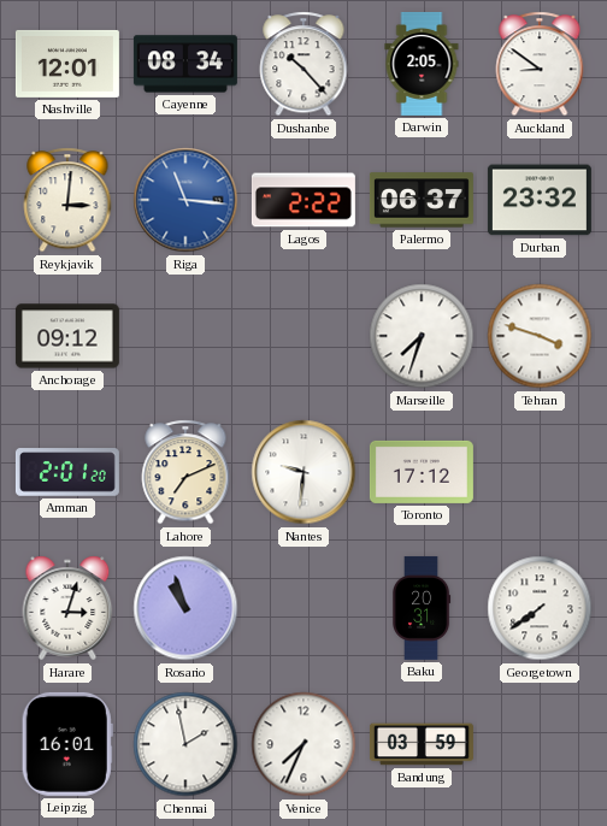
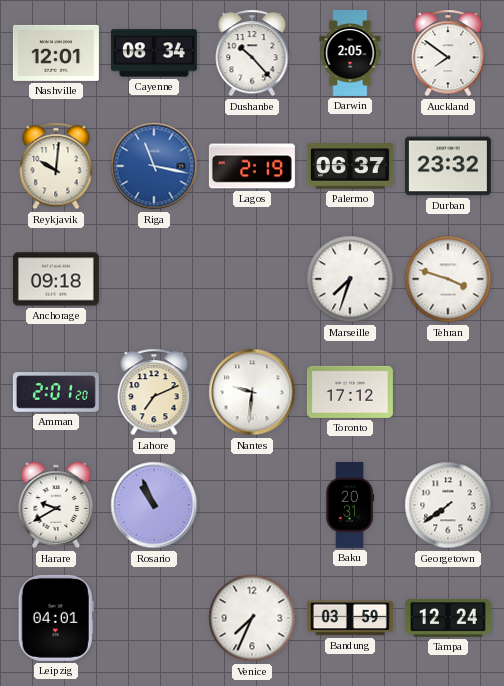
Auckland: 8:51 -> 7:51
Reykjavik: 3:01 -> 10:01
Riga: 11:16 -> 11:17
Lagos: 2:22 -> 2:19
Anchorage: 09:12 -> 09:18
Harare: 3:03 -> 9:40
Rosario: 10:57 -> 10:56
Leipzig: 16:01 -> 04:01
Chennai: 1:58 -> none
Tampa: none -> 12:24
